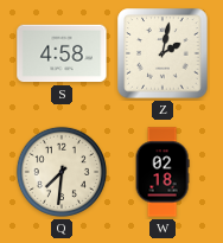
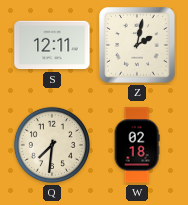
S: 4:58 -> 12:11
